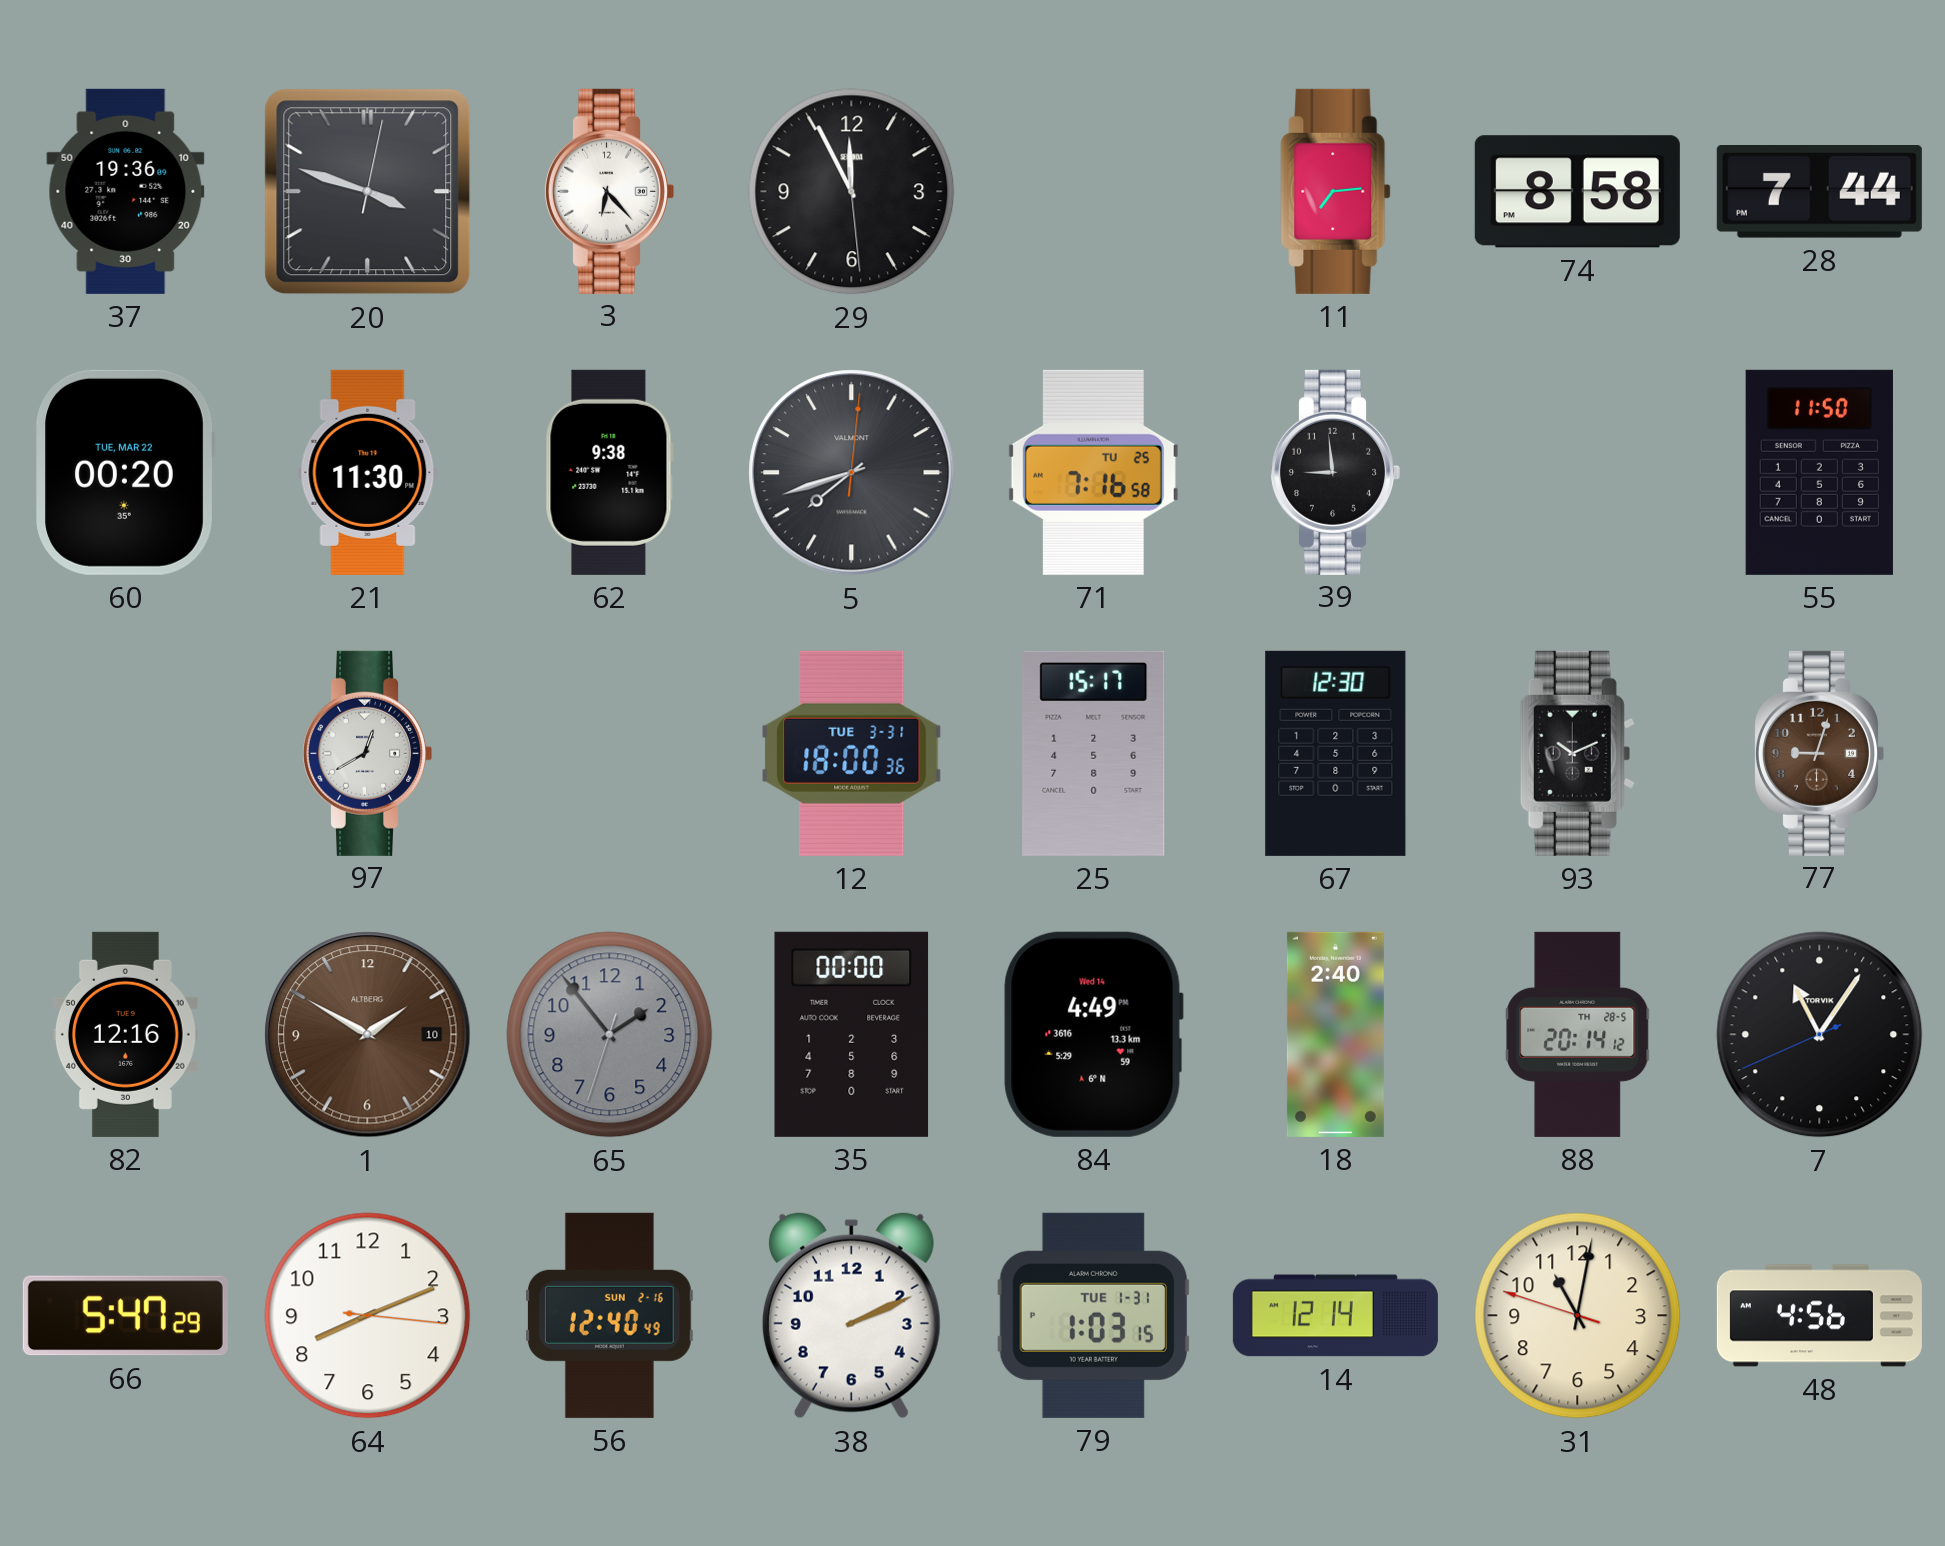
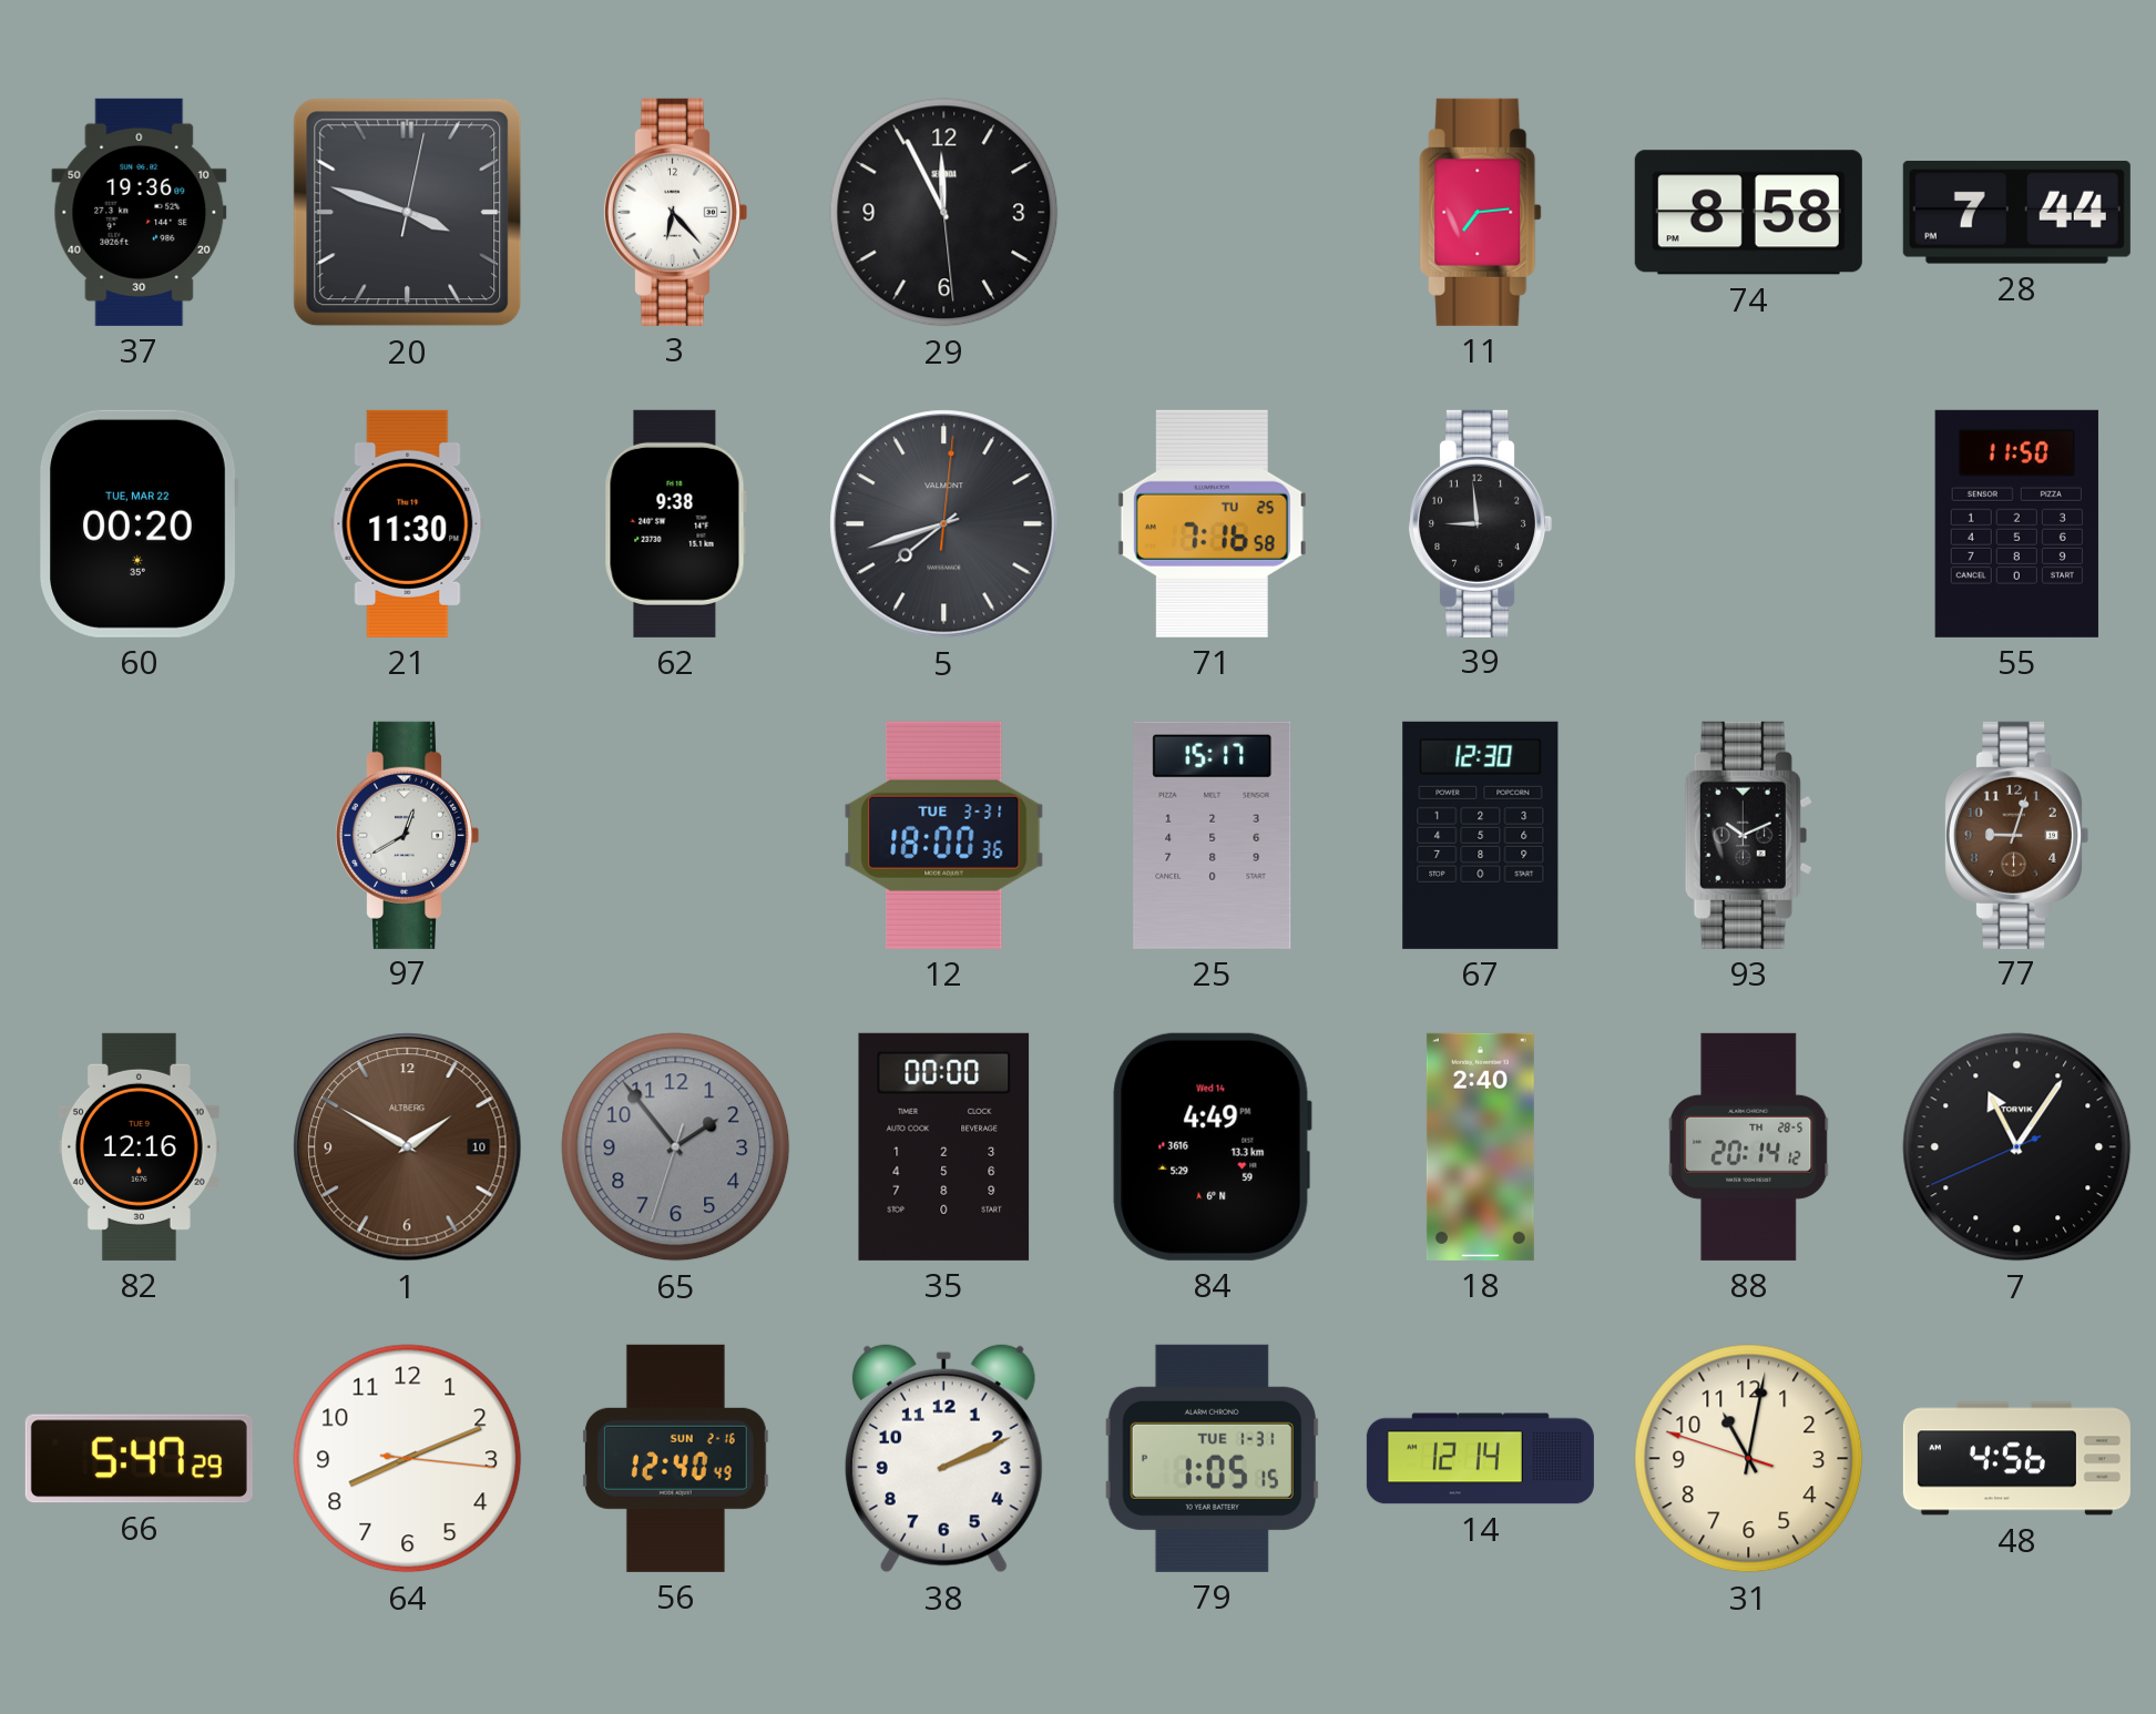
79: 1:03 -> 1:05
